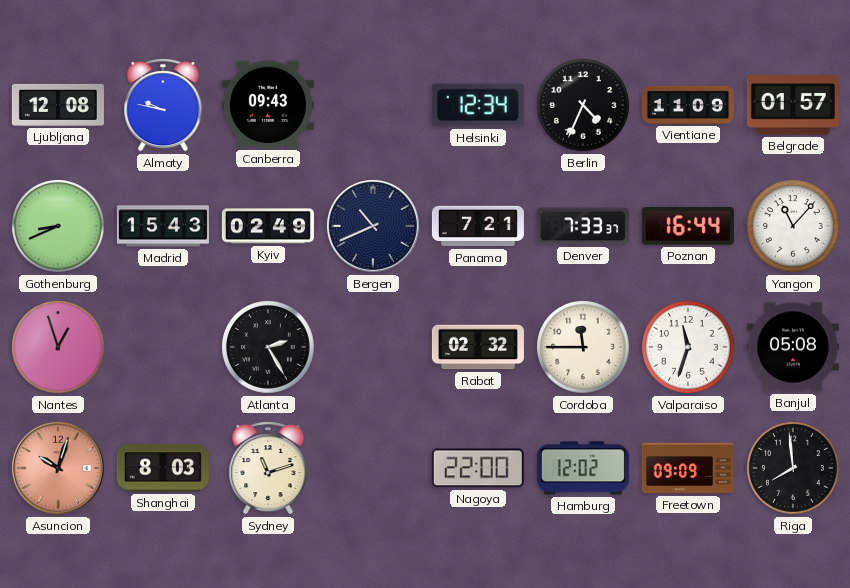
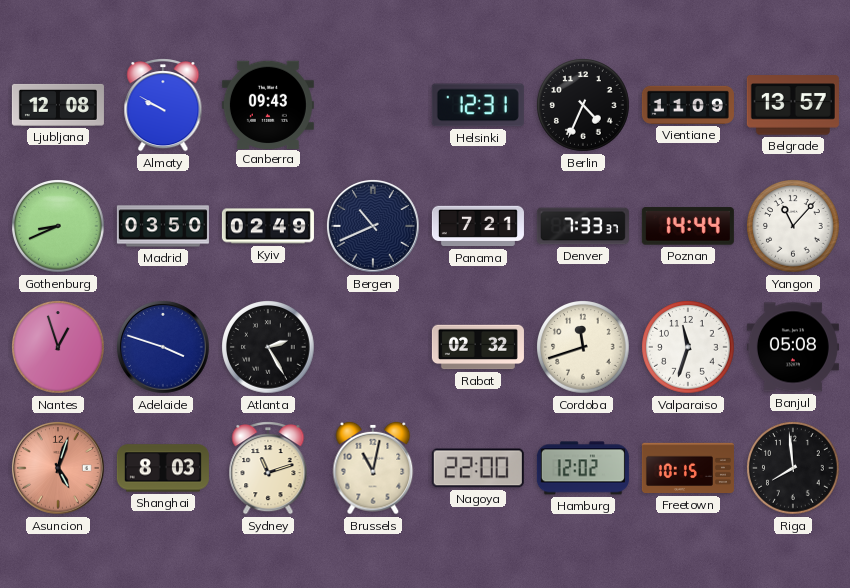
Almaty: 9:47 -> 9:50
Helsinki: 12:34 -> 12:31
Belgrade: 01:57 -> 13:57
Madrid: 15:43 -> 03:50
Poznan: 16:44 -> 14:44
Adelaide: none -> 3:48
Cordoba: 11:45 -> 11:42
Asuncion: 10:03 -> 5:03
Brussels: none -> 11:02
Freetown: 09:09 -> 10:15
